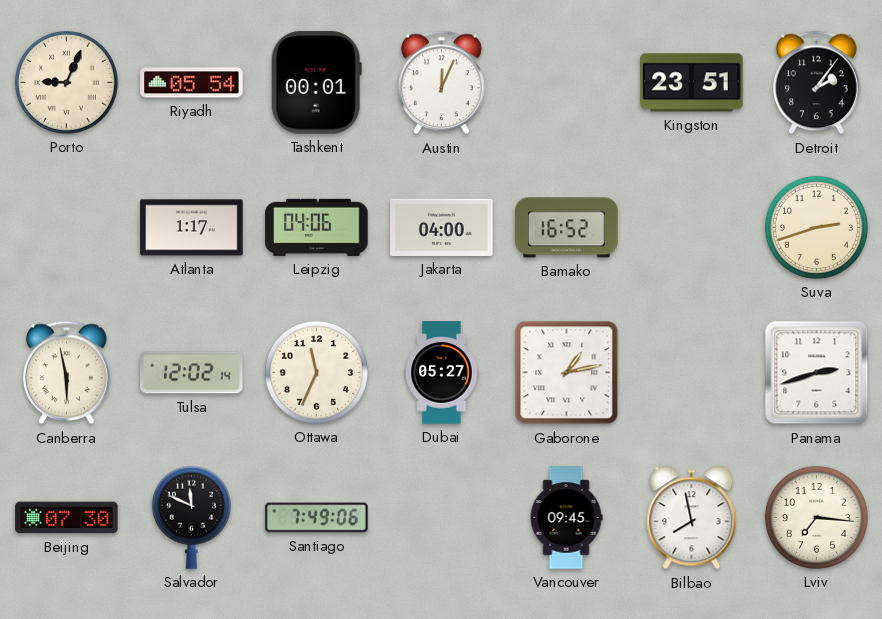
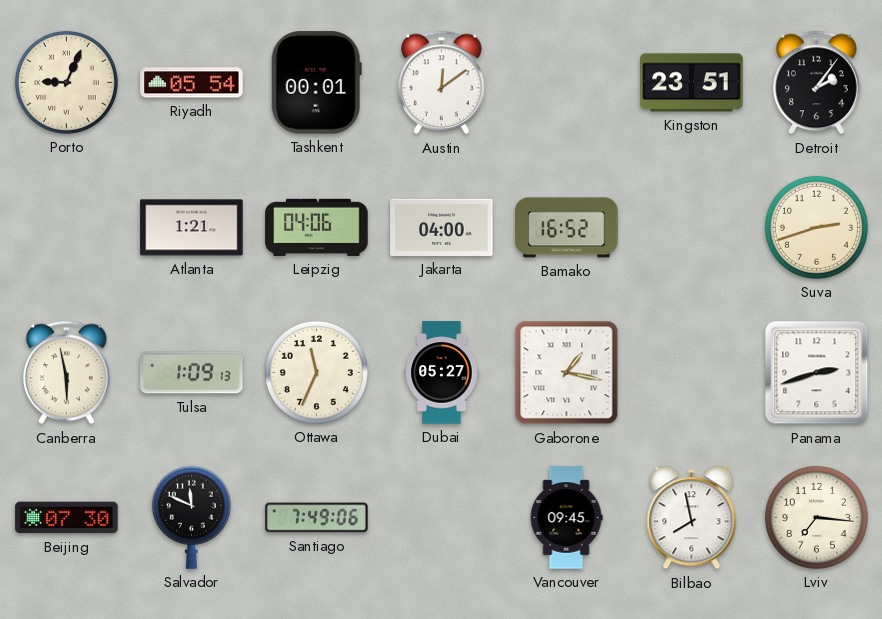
Austin: 12:04 -> 12:09
Atlanta: 1:17 -> 1:21
Tulsa: 12:02 -> 1:09
Gaborone: 1:13 -> 1:17
